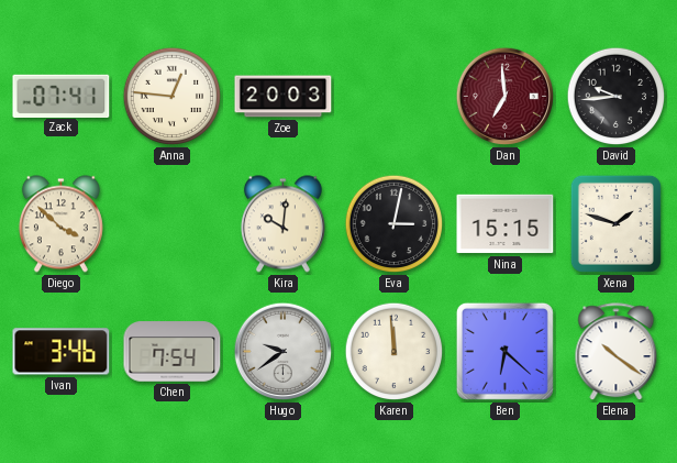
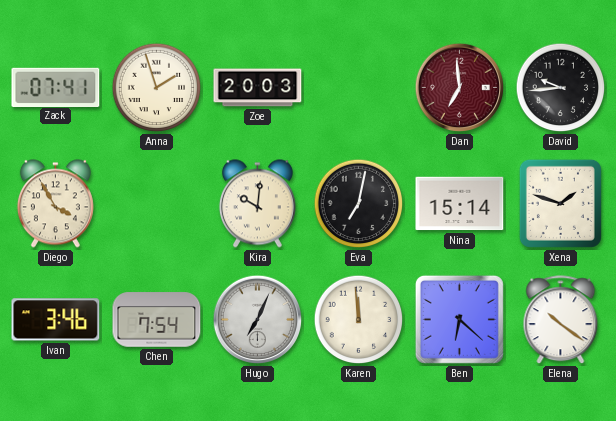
Anna: 12:46 -> 1:57
Diego: 3:52 -> 3:55
Eva: 3:02 -> 7:02
Nina: 15:15 -> 15:14
Hugo: 9:39 -> 7:04
